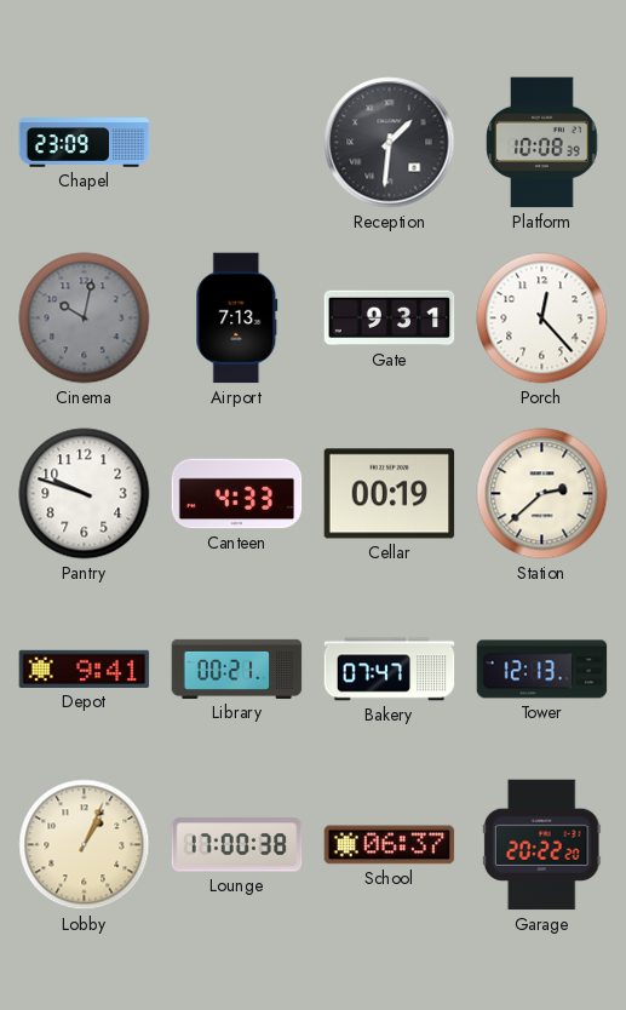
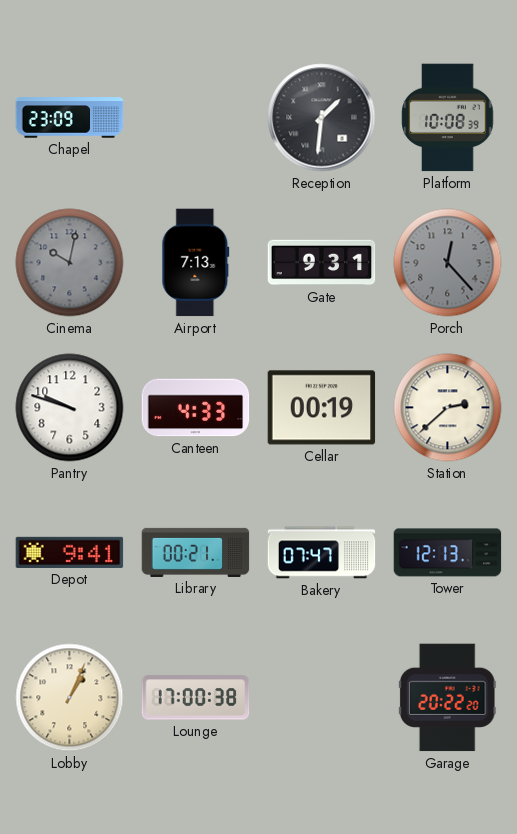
Porch dial: white -> grey
School: 06:37 -> none
